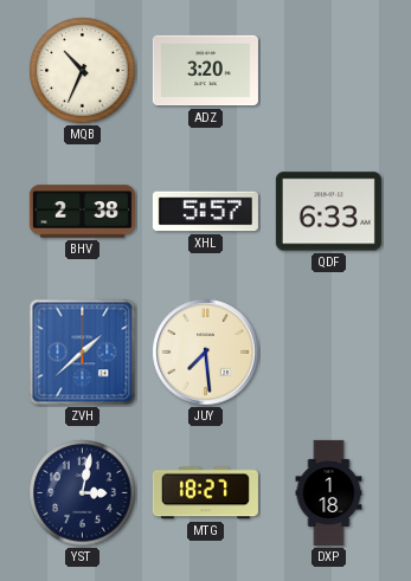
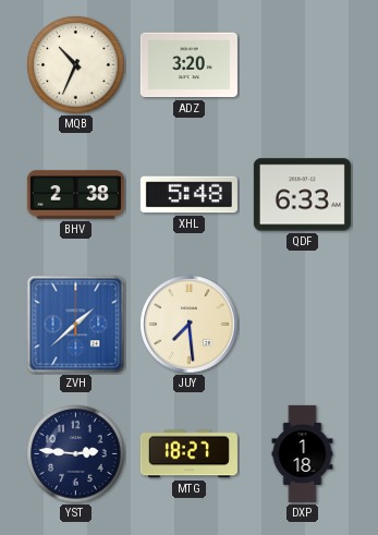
XHL: 5:57 -> 5:48
YST: 3:02 -> 2:46
